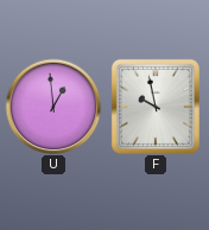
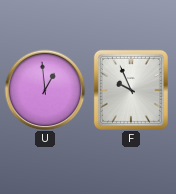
F: 9:58 -> 9:56
